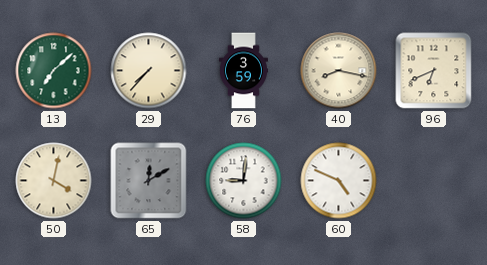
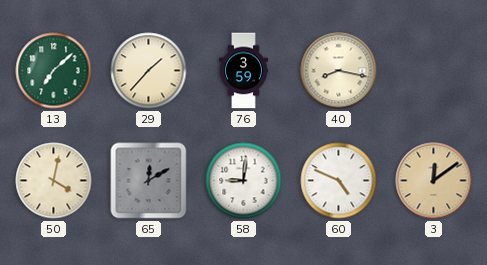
29: 7:37 -> 1:37
96: 6:41 -> none
3: none -> 12:09
